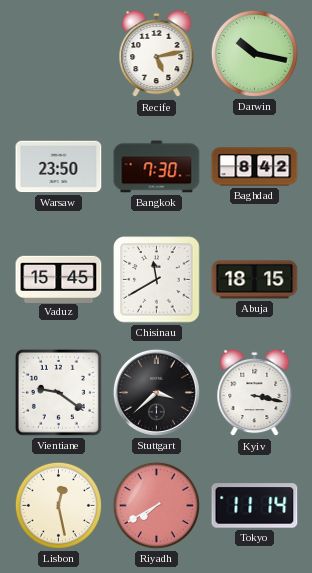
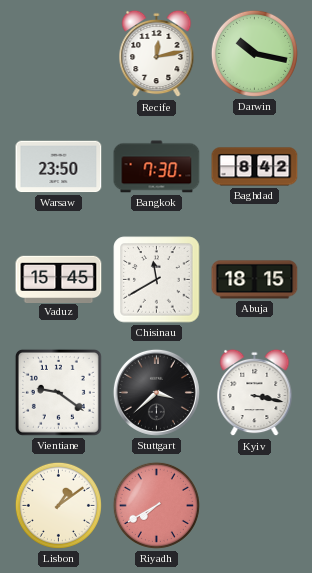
Recife: 5:13 -> 12:13
Lisbon: 12:28 -> 1:09
Tokyo: 11:14 -> none
